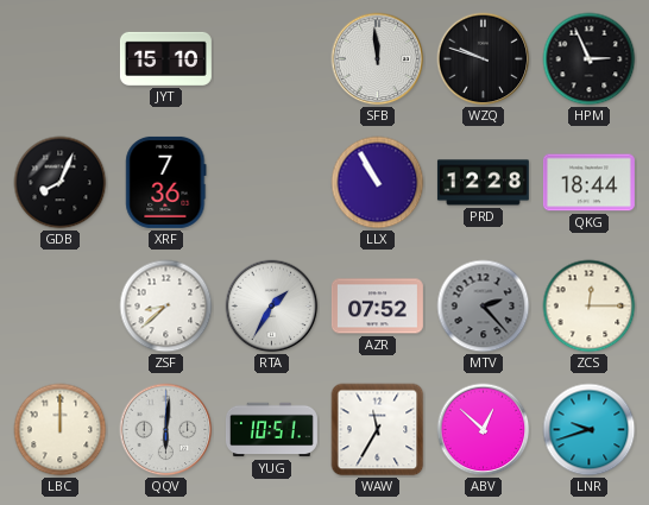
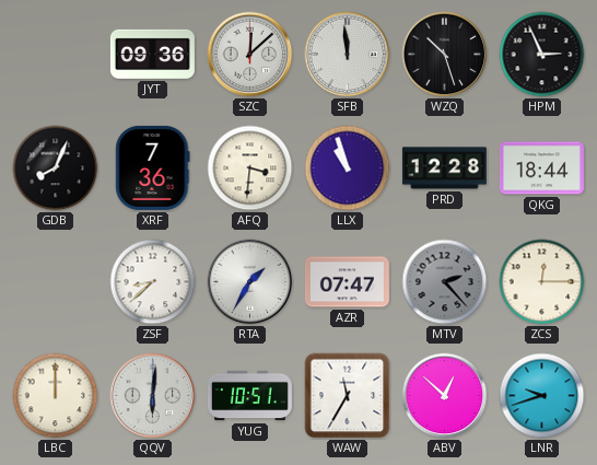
JYT: 15:10 -> 09:36
SZC: none -> 12:08
WZQ: 9:48 -> 10:27
AFQ: none -> 3:31
LLX: 10:55 -> 10:57
AZR: 07:52 -> 07:47
